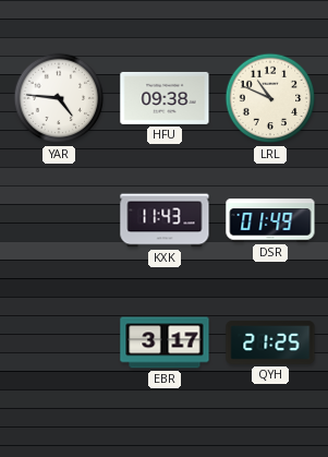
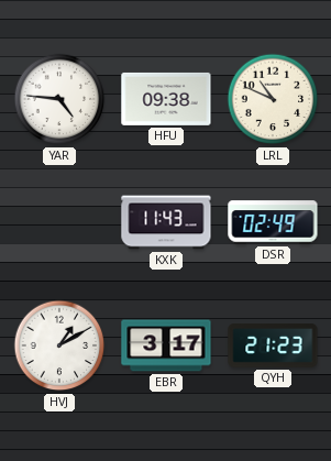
DSR: 01:49 -> 02:49
HVJ: none -> 1:10
QYH: 21:25 -> 21:23
